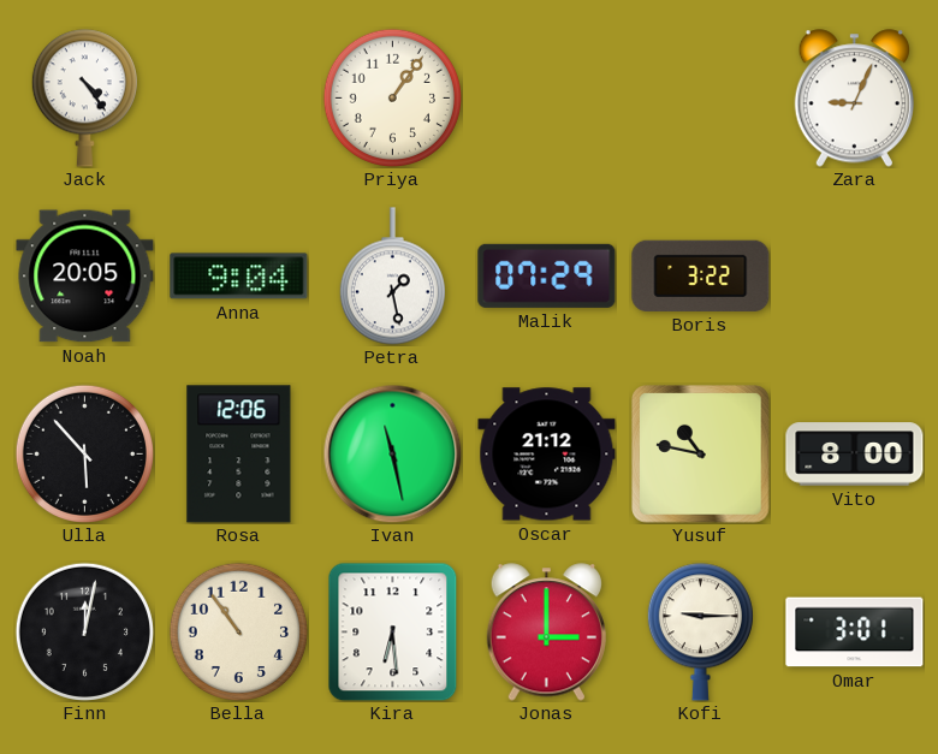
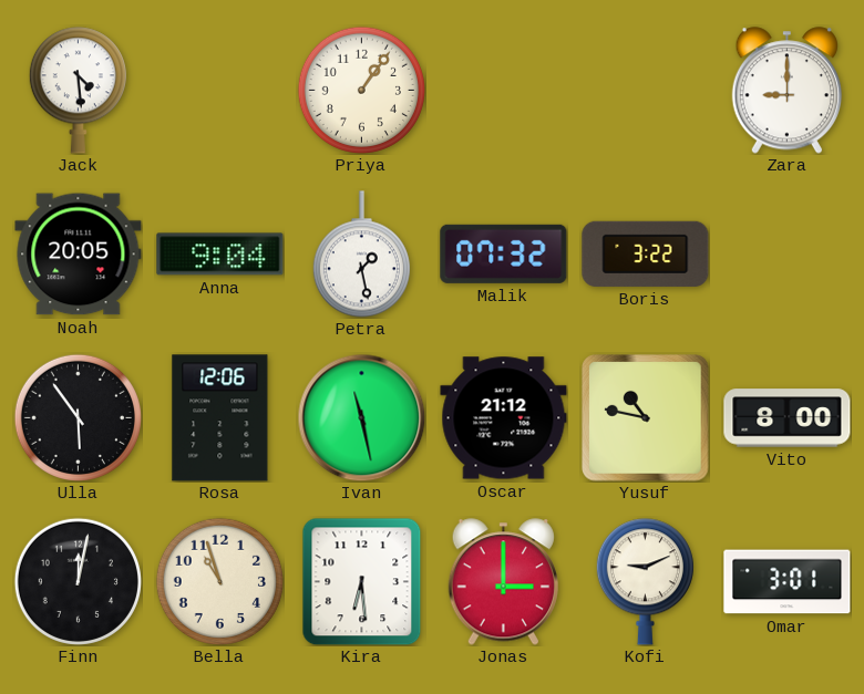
Jack: 4:24 -> 4:29
Zara: 9:04 -> 9:00
Malik: 07:29 -> 07:32
Ulla: 5:53 -> 5:54
Bella: 10:54 -> 10:57
Kofi: 9:15 -> 9:11
